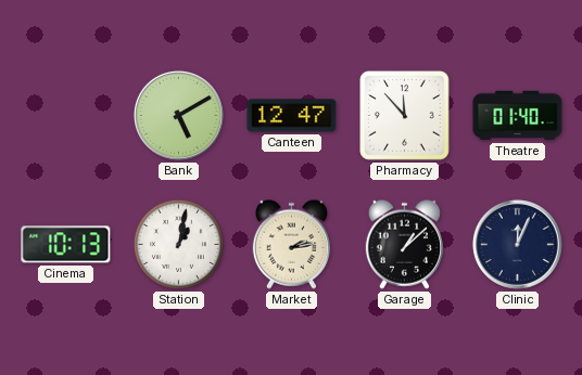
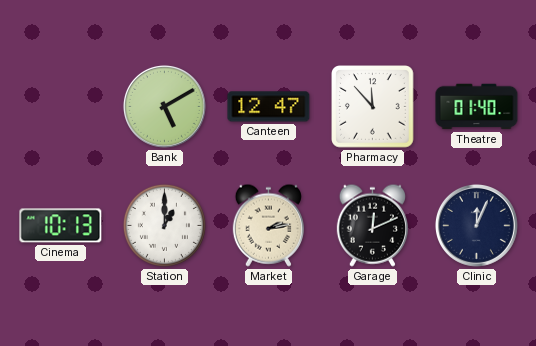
Station: 1:02 -> 1:00
Garage: 1:08 -> 12:11
